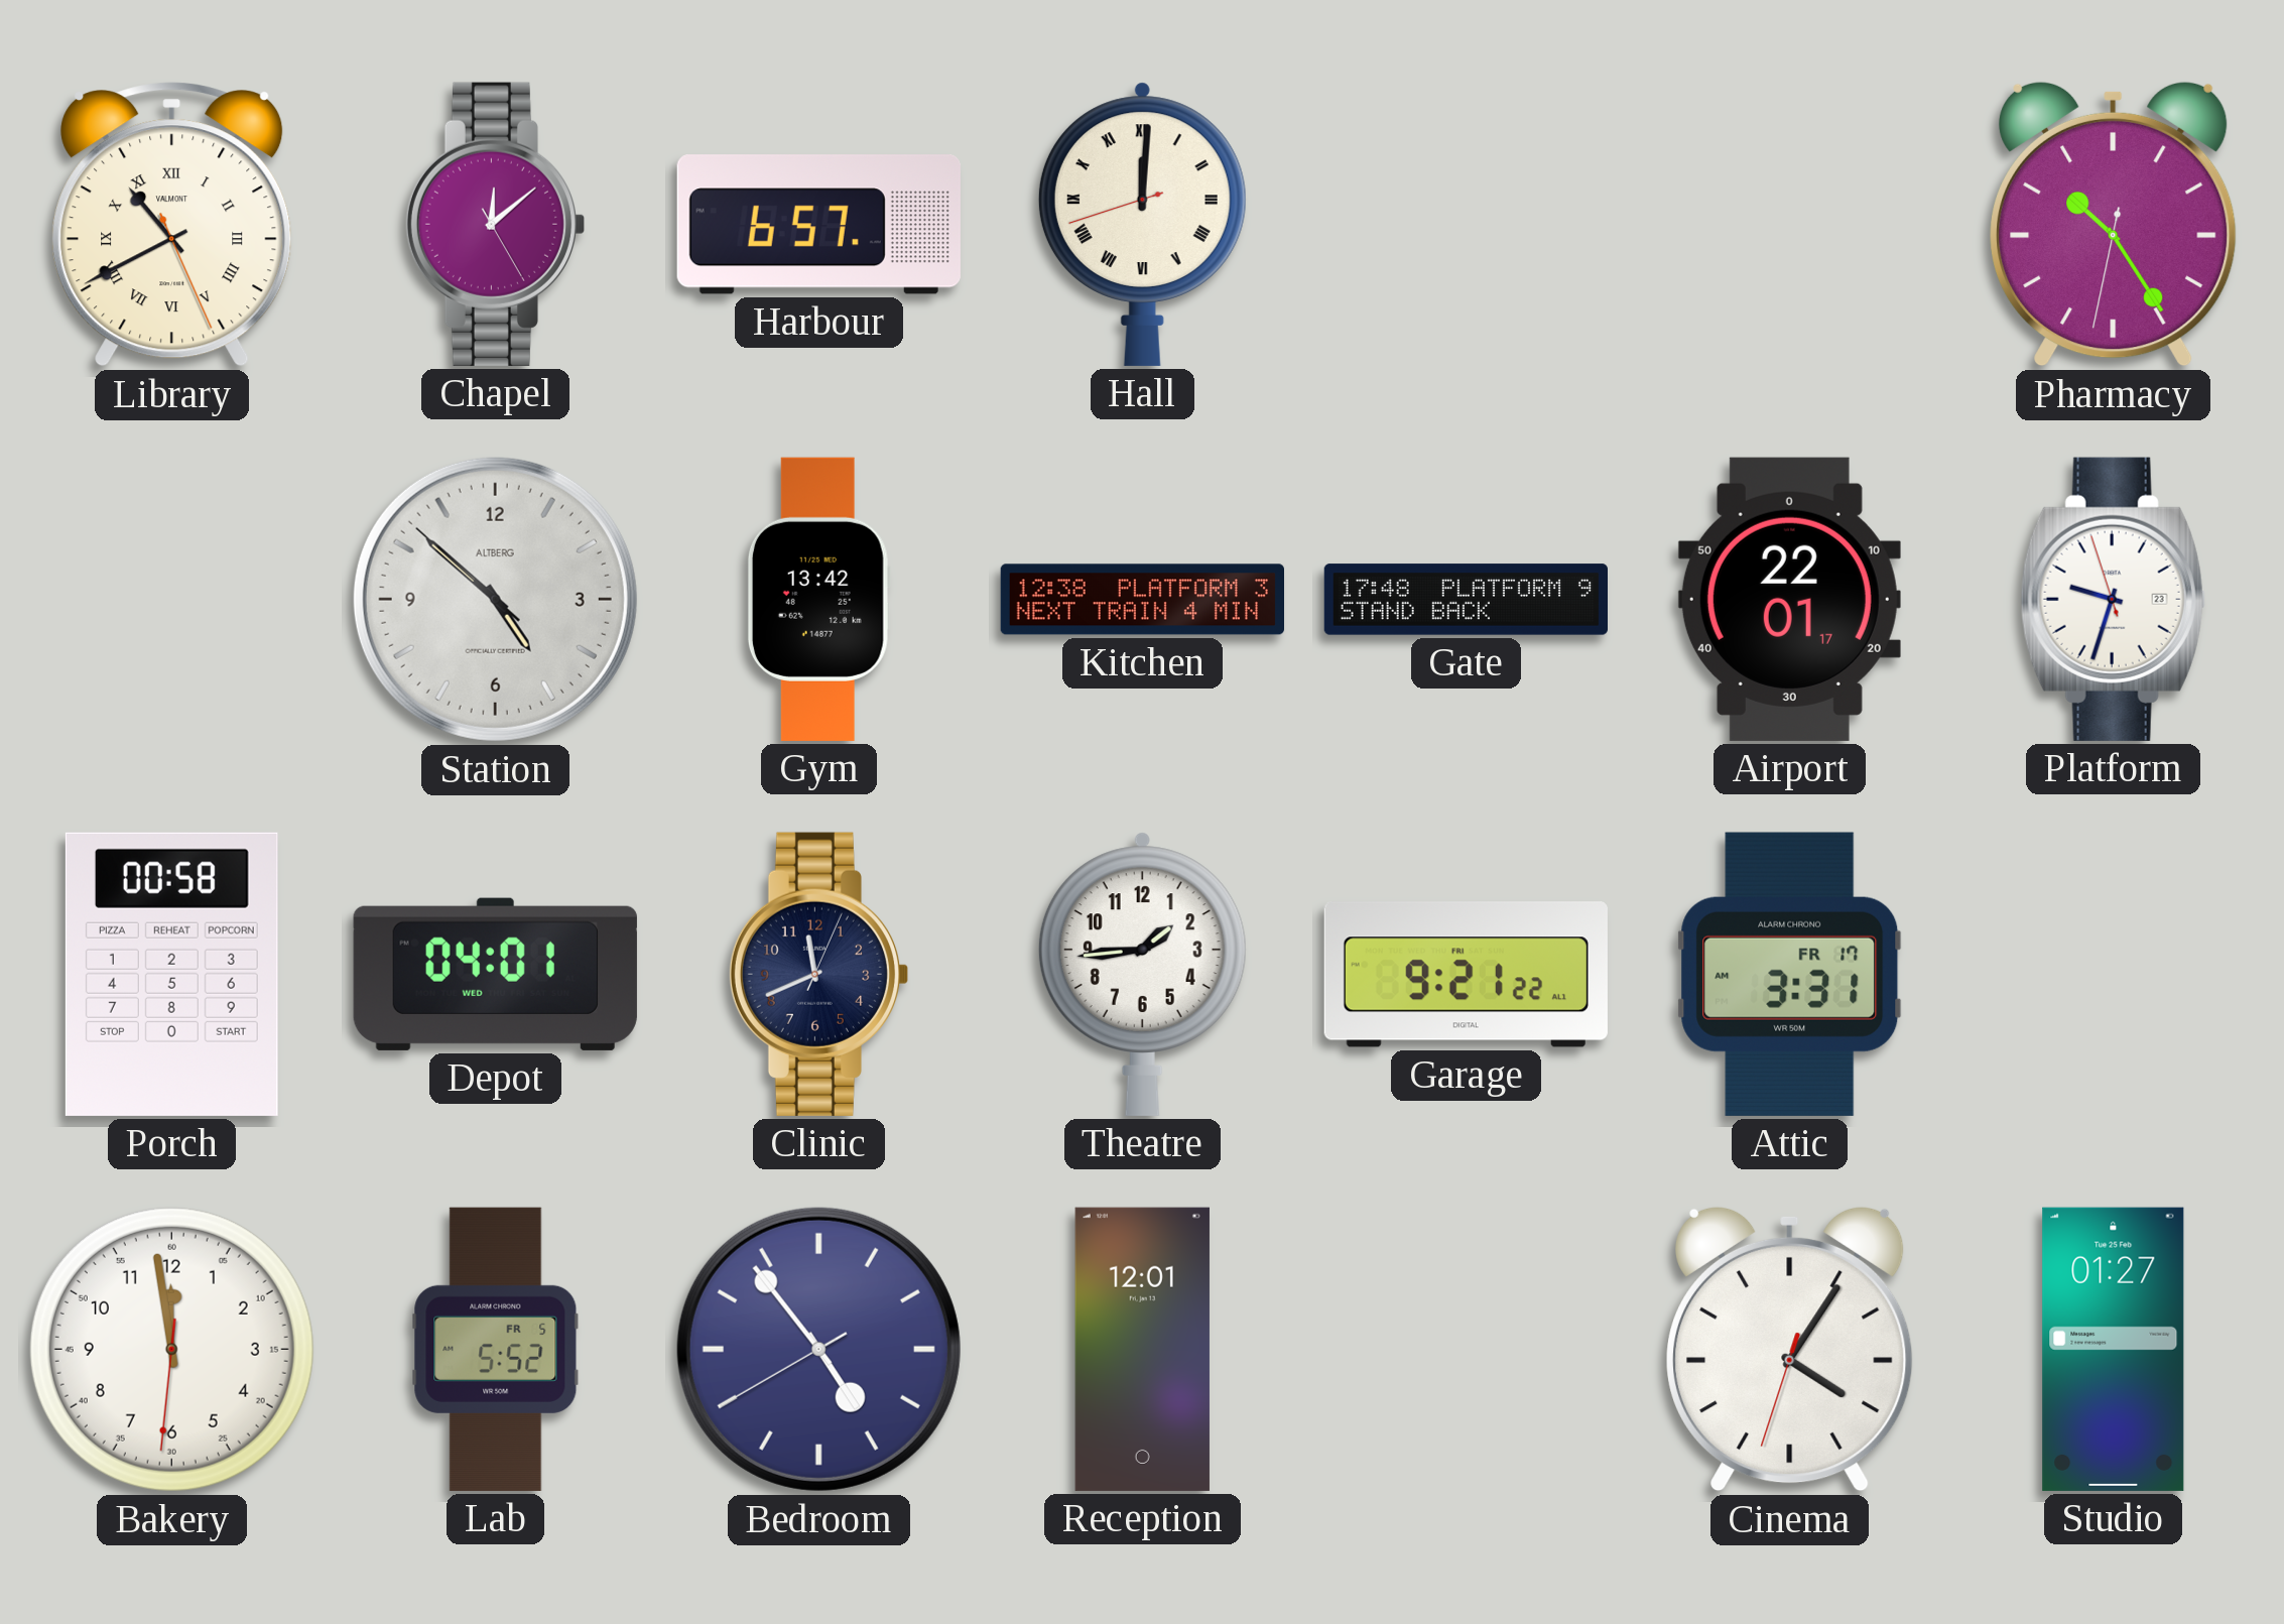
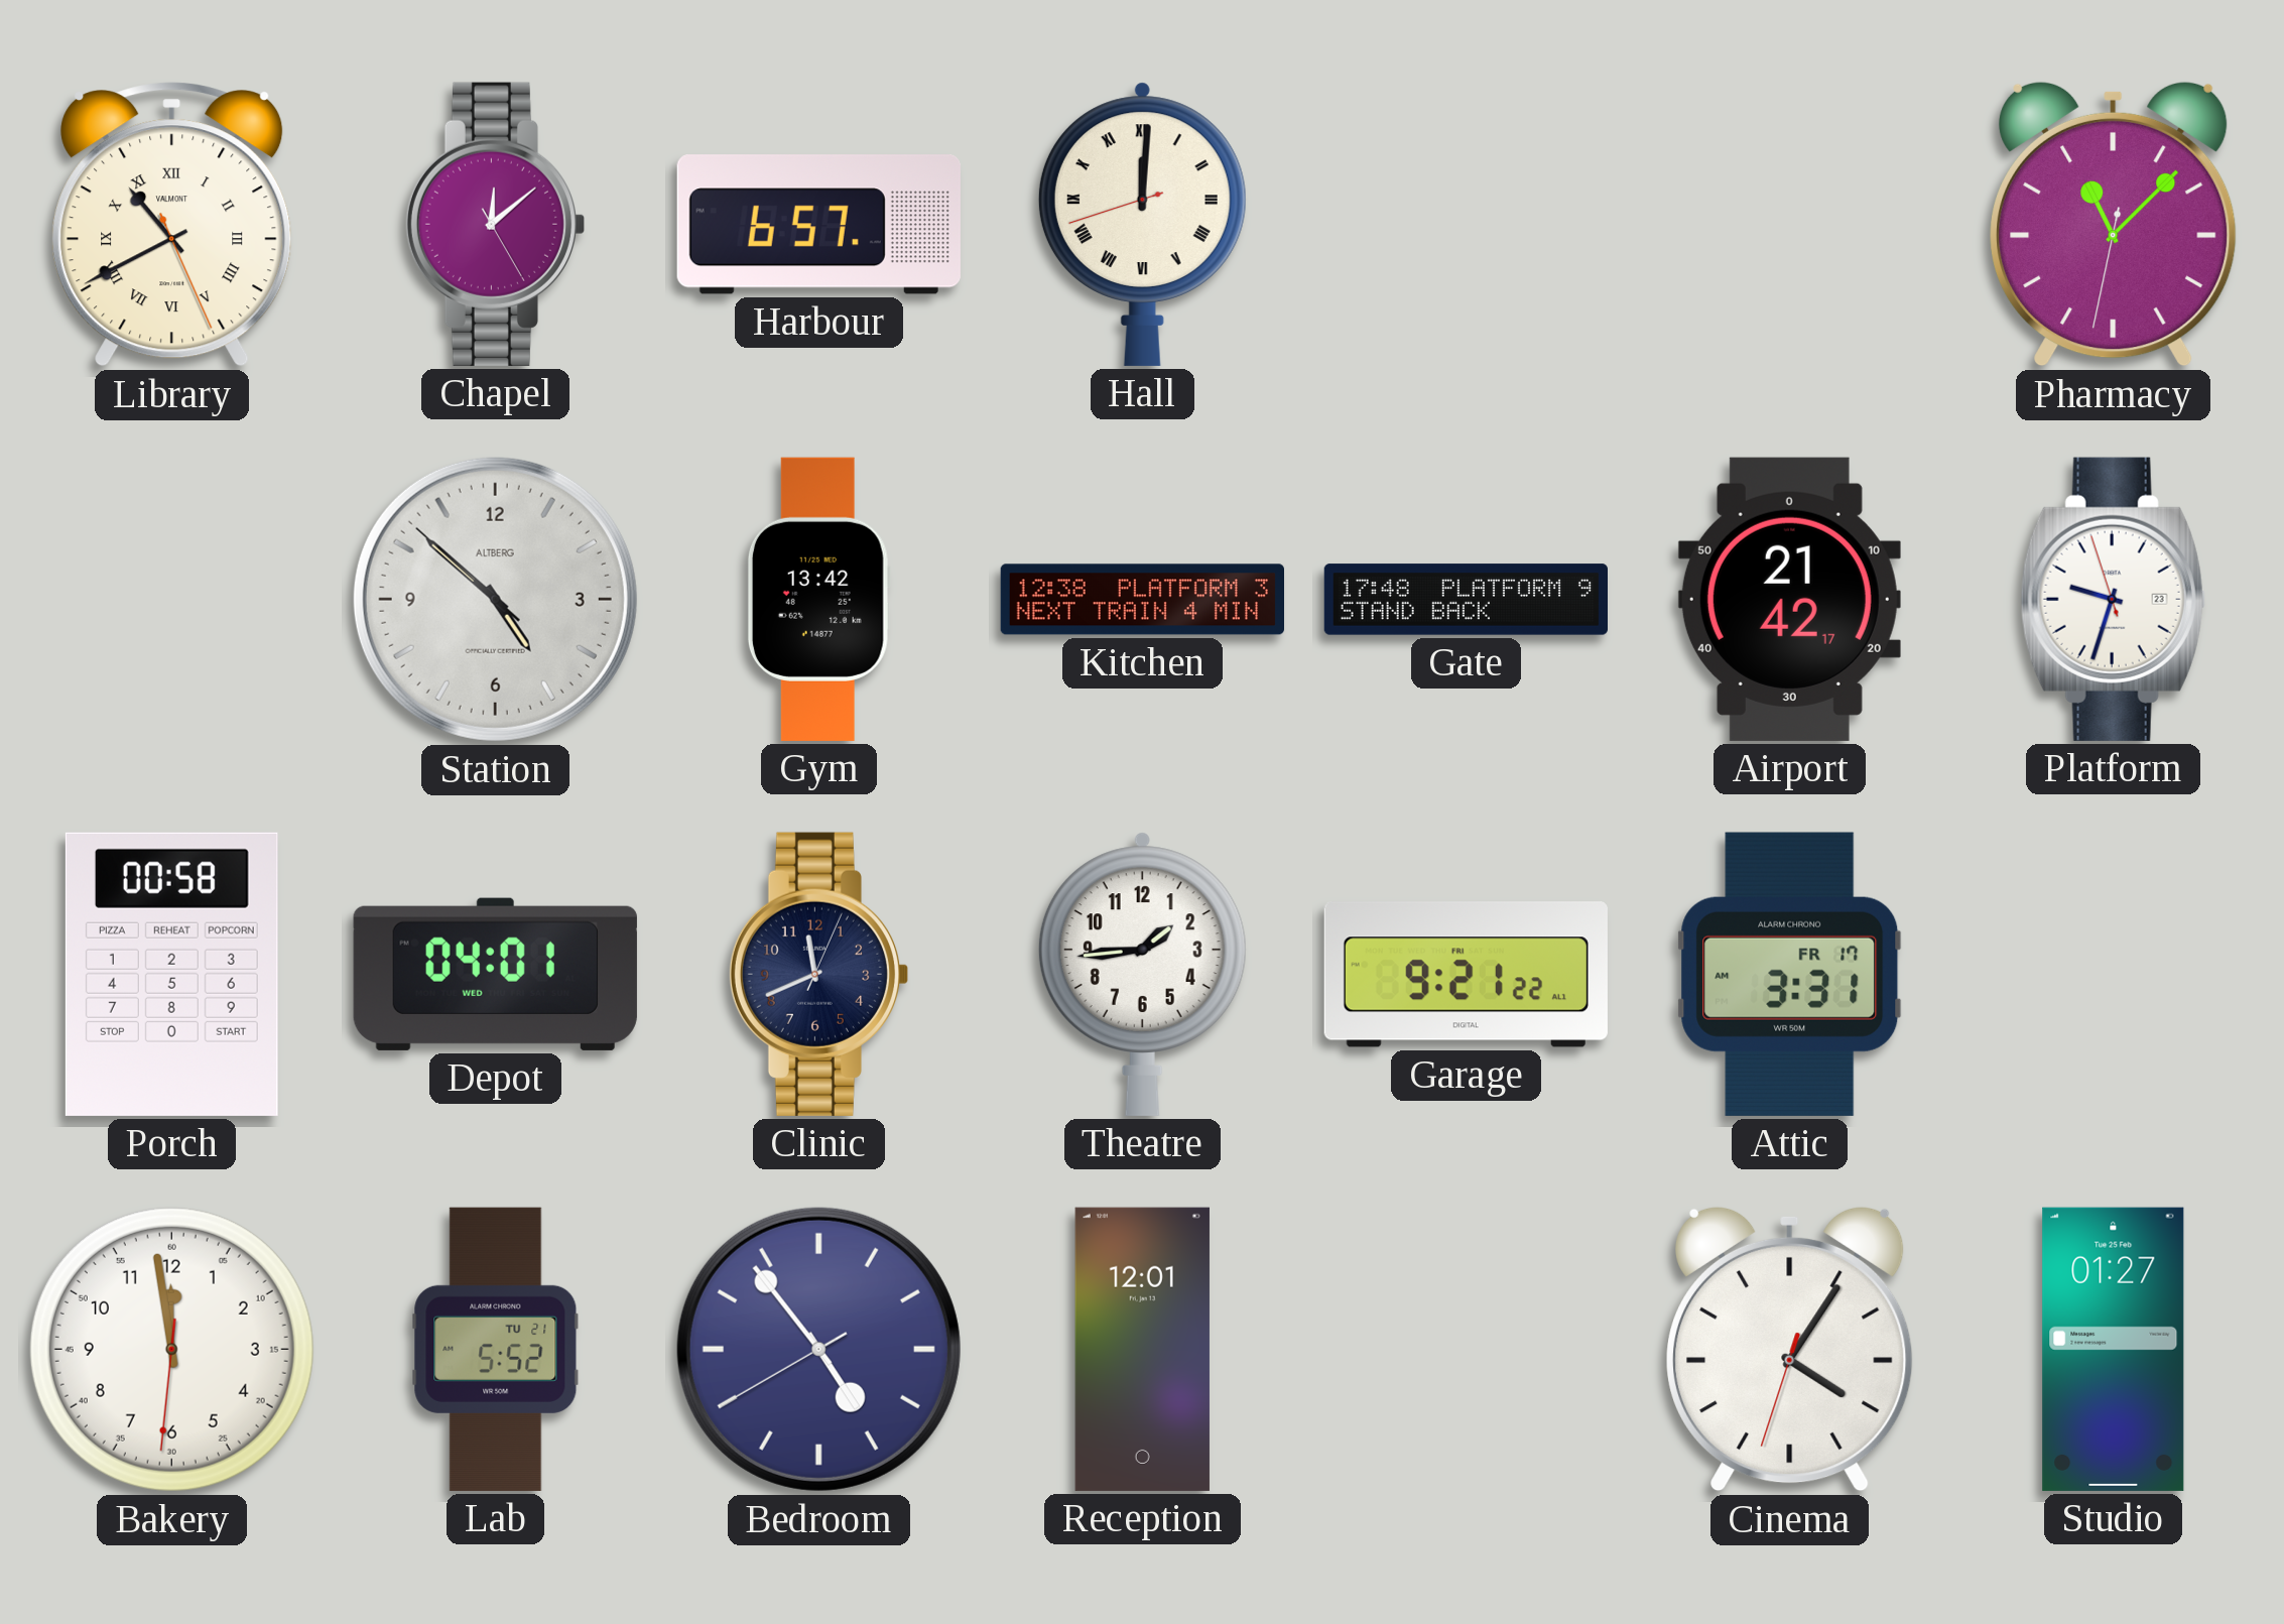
Pharmacy: 10:24 -> 11:07
Airport: 22:01 -> 21:42
Lab date: FR 5 -> TU 21
